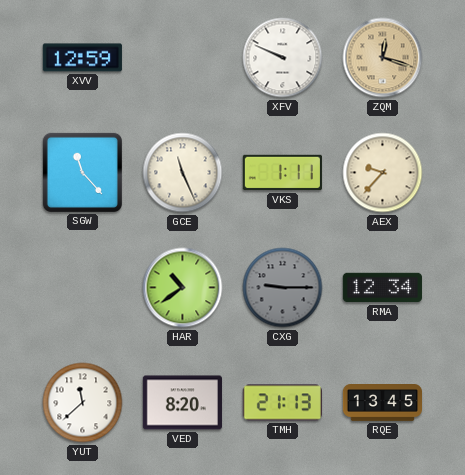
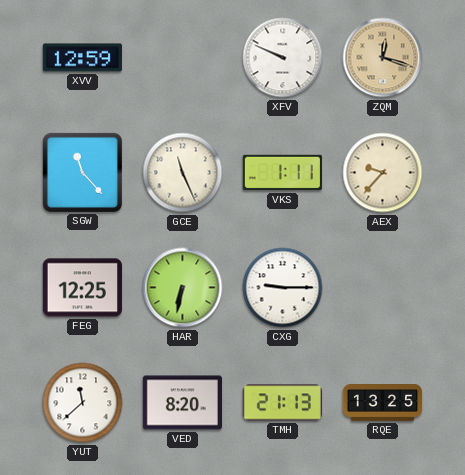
FEG: none -> 12:25
HAR: 10:39 -> 6:32
CXG dial: grey -> white
RMA: 12:34 -> none
RQE: 13:45 -> 13:25
